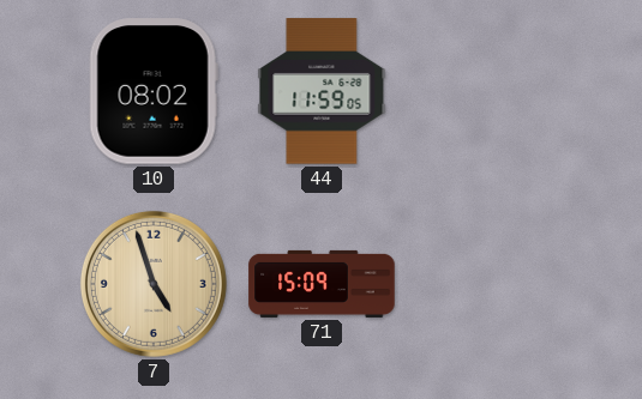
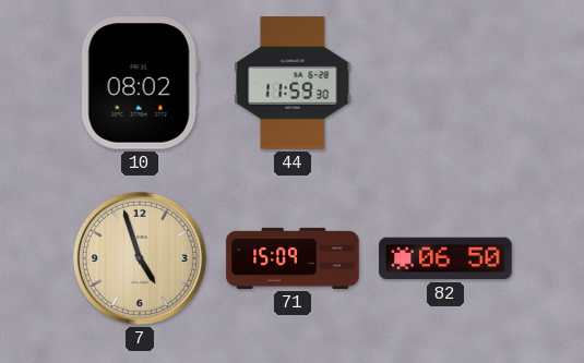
44: 11:59:05 -> 11:59:30
82: none -> 06:50
